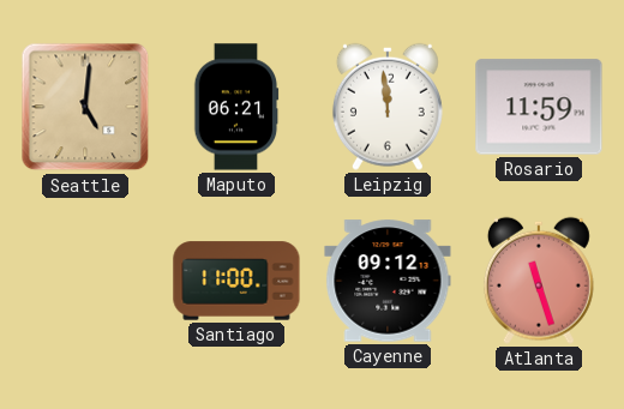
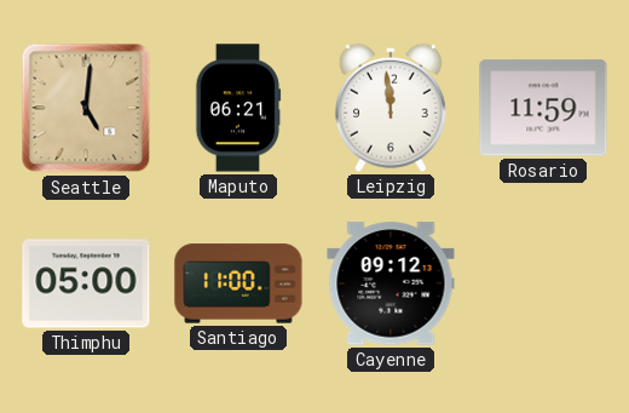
Thimphu: none -> 05:00
Atlanta: 11:27 -> none
